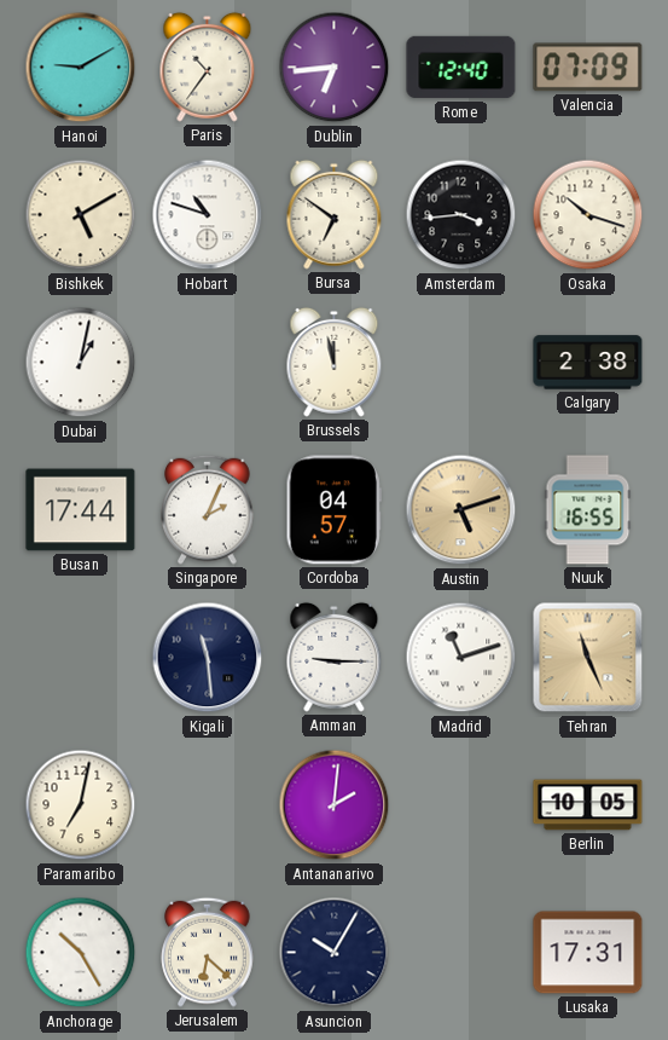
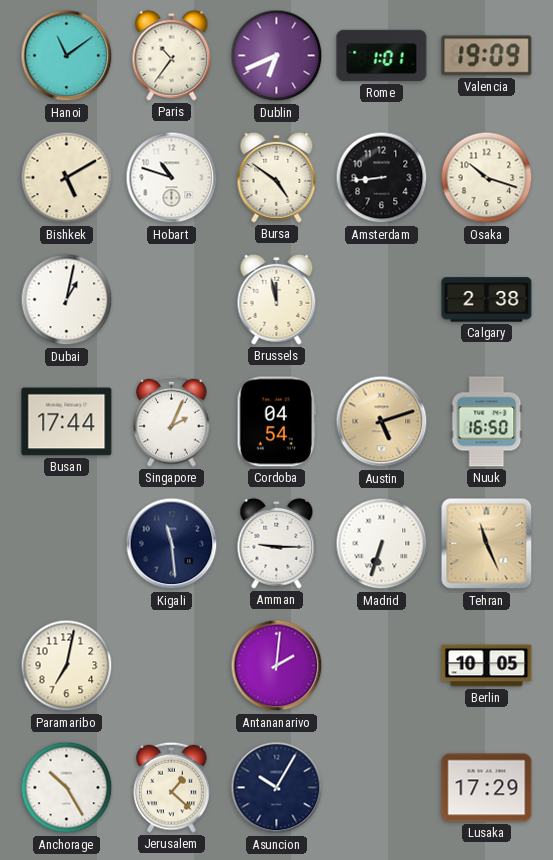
Hanoi: 9:10 -> 11:09
Dublin: 6:44 -> 6:41
Rome: 12:40 -> 1:01
Valencia: 07:09 -> 19:09
Bursa: 6:51 -> 4:51
Amsterdam: 3:44 -> 8:44
Cordoba: 04:57 -> 04:54
Nuuk: 16:55 -> 16:50
Madrid: 11:12 -> 6:33
Jerusalem: 6:22 -> 1:22
Lusaka: 17:31 -> 17:29
